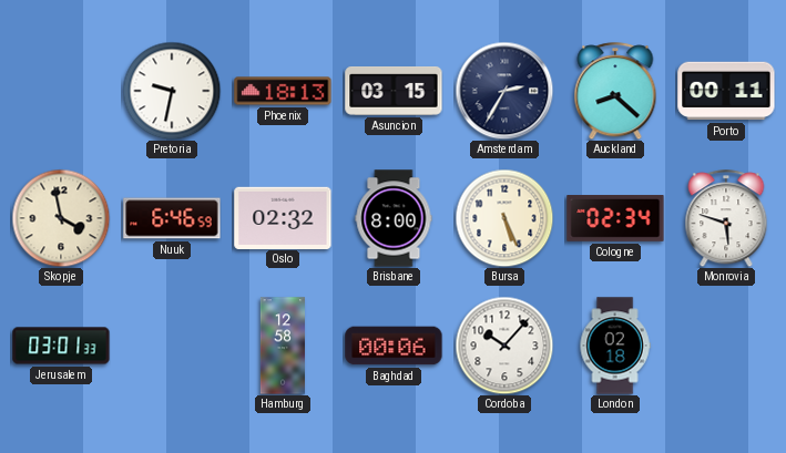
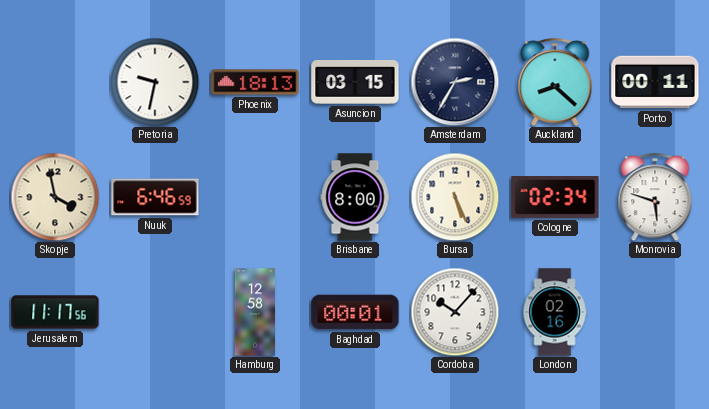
Oslo: 02:32 -> none
Jerusalem: 03:01 -> 11:17
Baghdad: 00:06 -> 00:01
London: 02:18 -> 02:16
